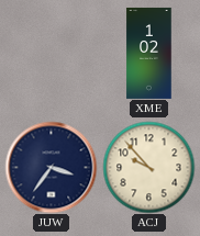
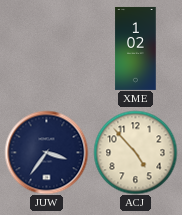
ACJ: 9:53 -> 4:53
